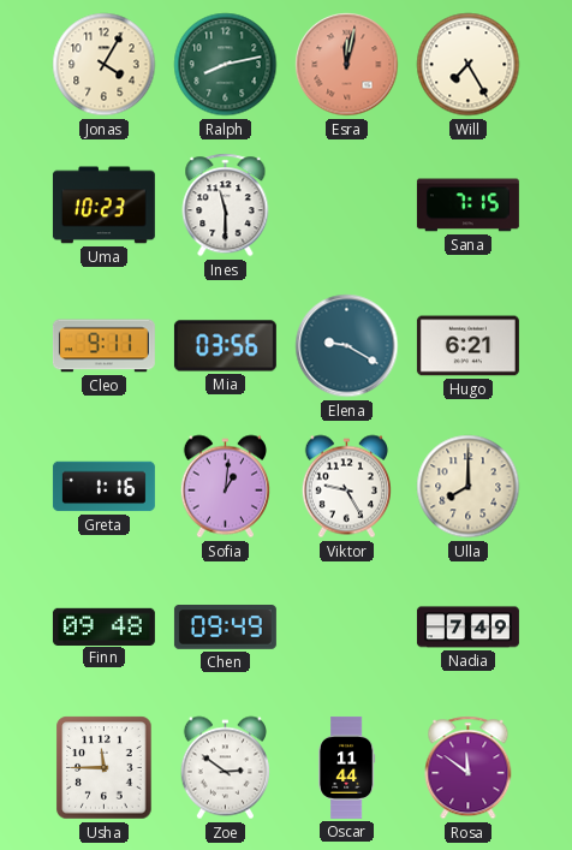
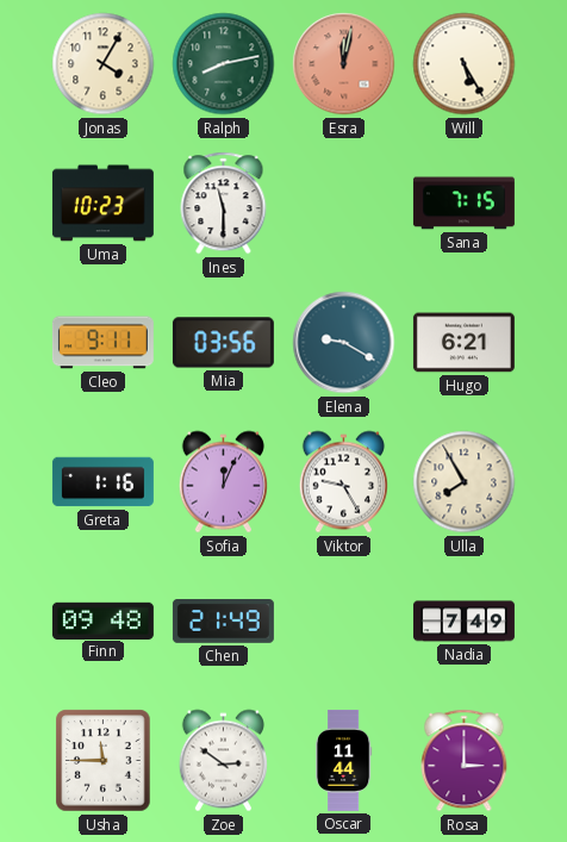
Will: 7:25 -> 5:25
Sofia: 1:01 -> 12:04
Ulla: 8:00 -> 7:55
Chen: 09:49 -> 21:49
Rosa: 11:51 -> 3:00
